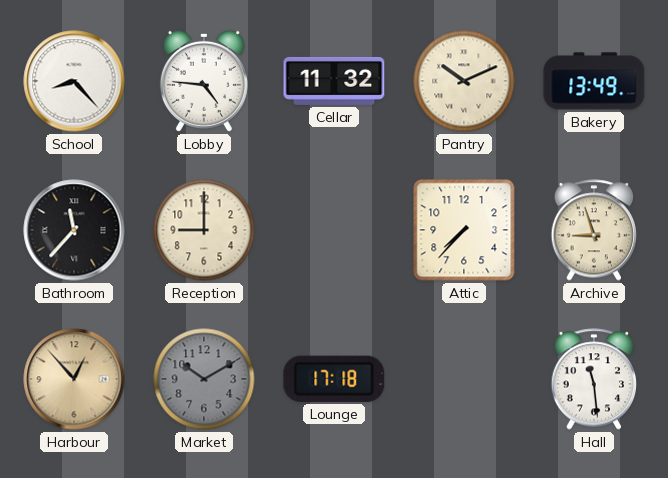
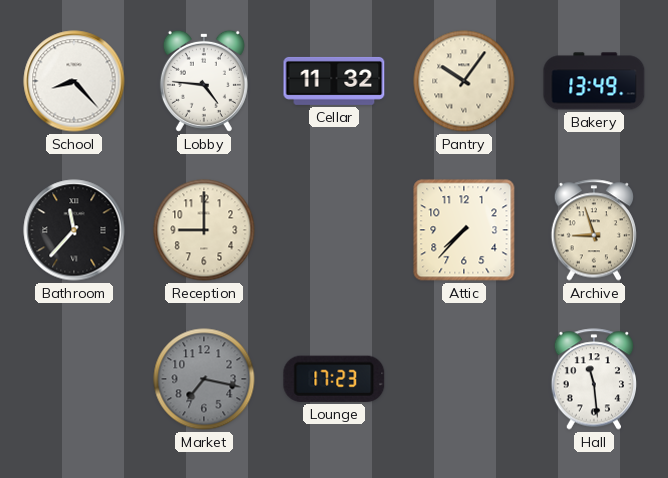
Pantry: 10:11 -> 10:06
Harbour: 12:53 -> none
Market: 10:10 -> 7:17
Lounge: 17:18 -> 17:23
